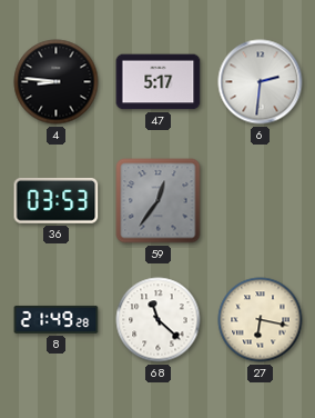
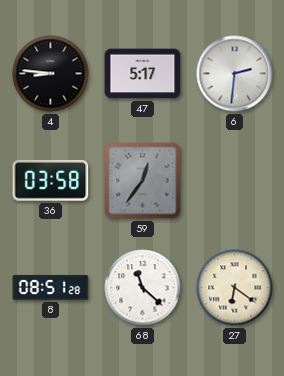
36: 03:53 -> 03:58
8: 21:49 -> 08:51
27: 6:17 -> 6:21
